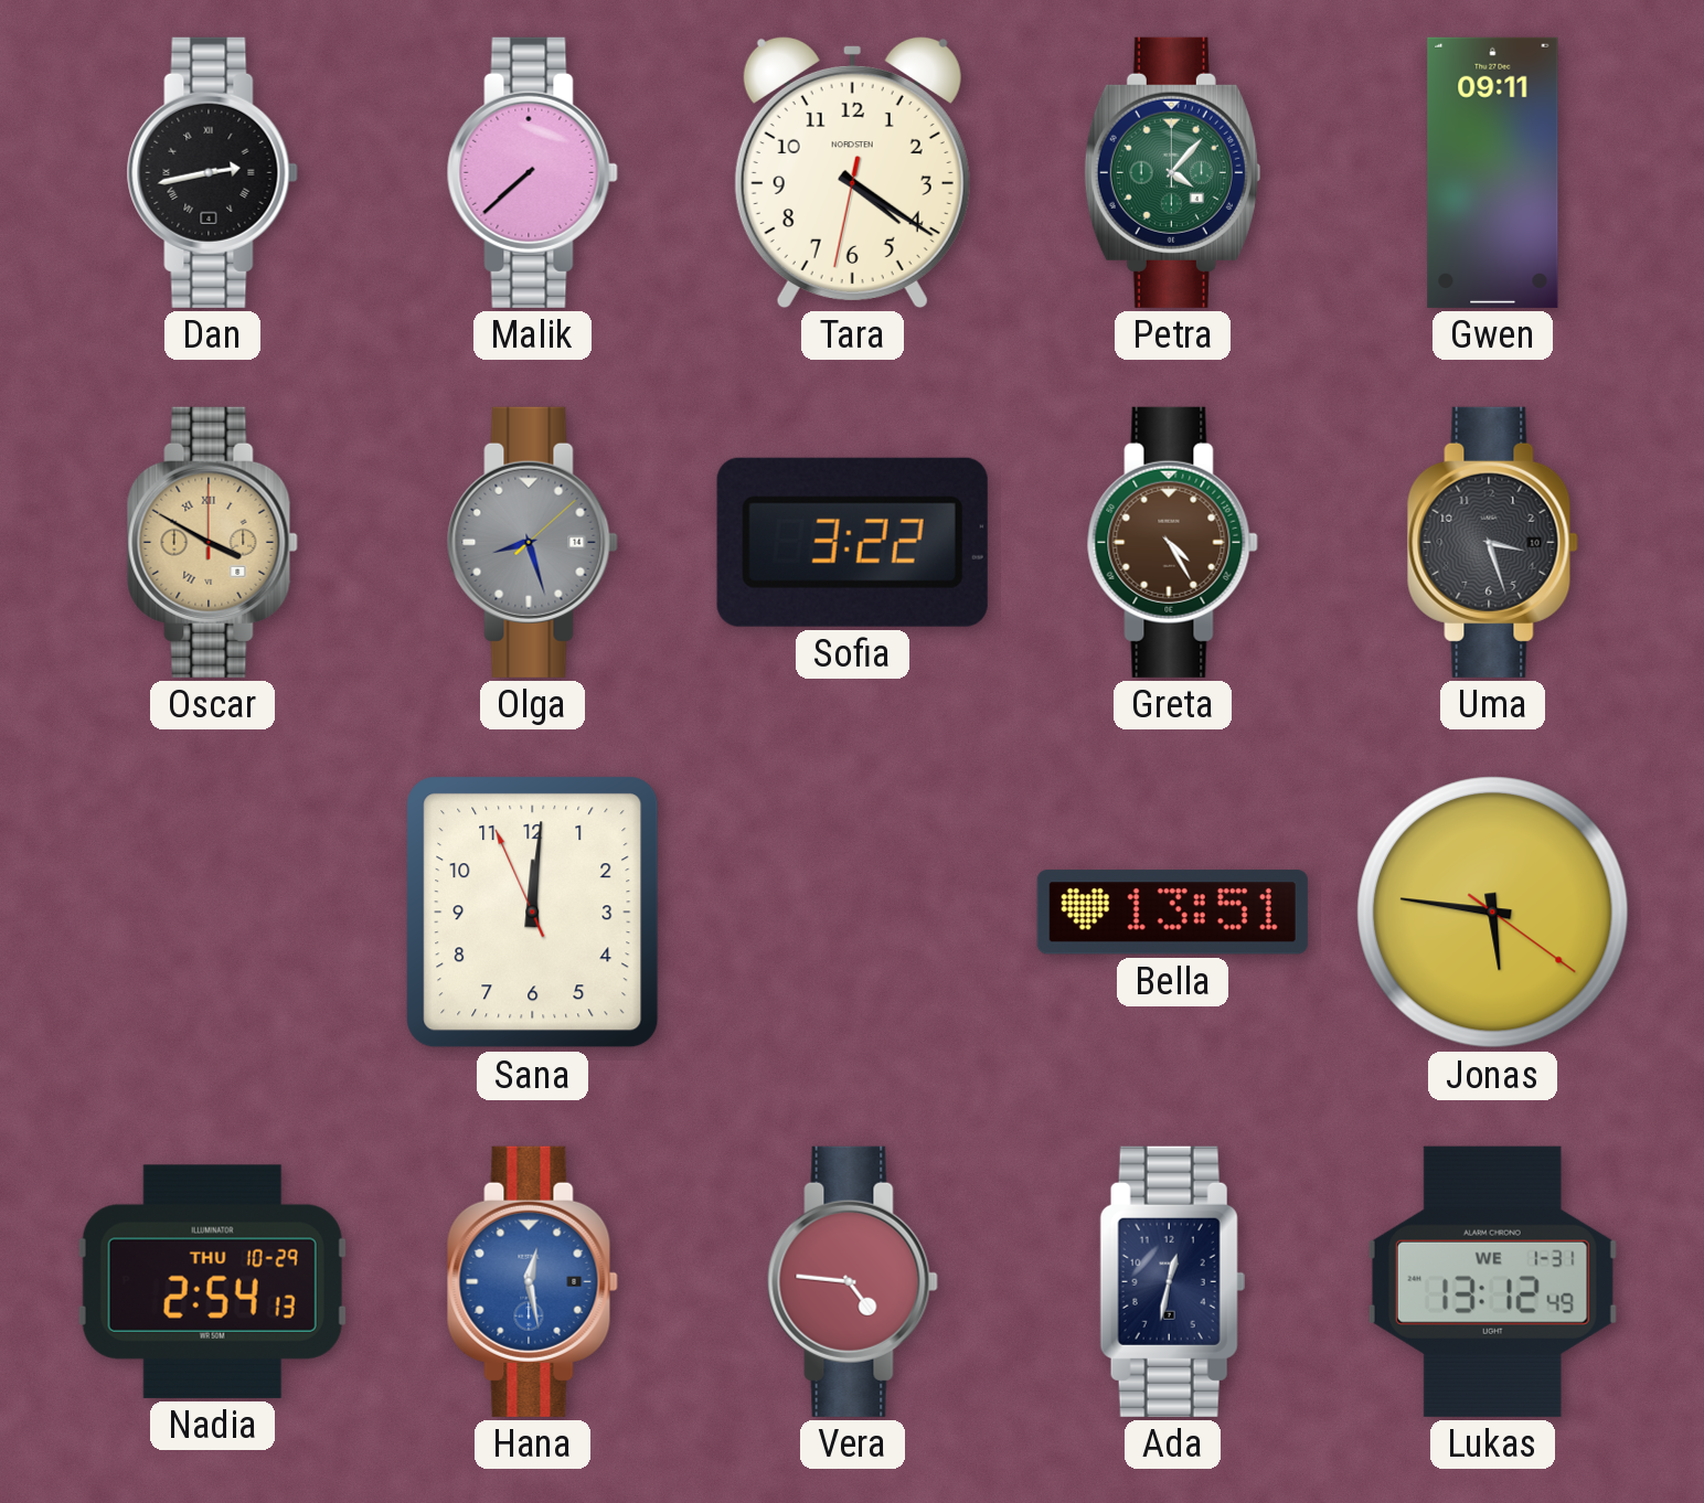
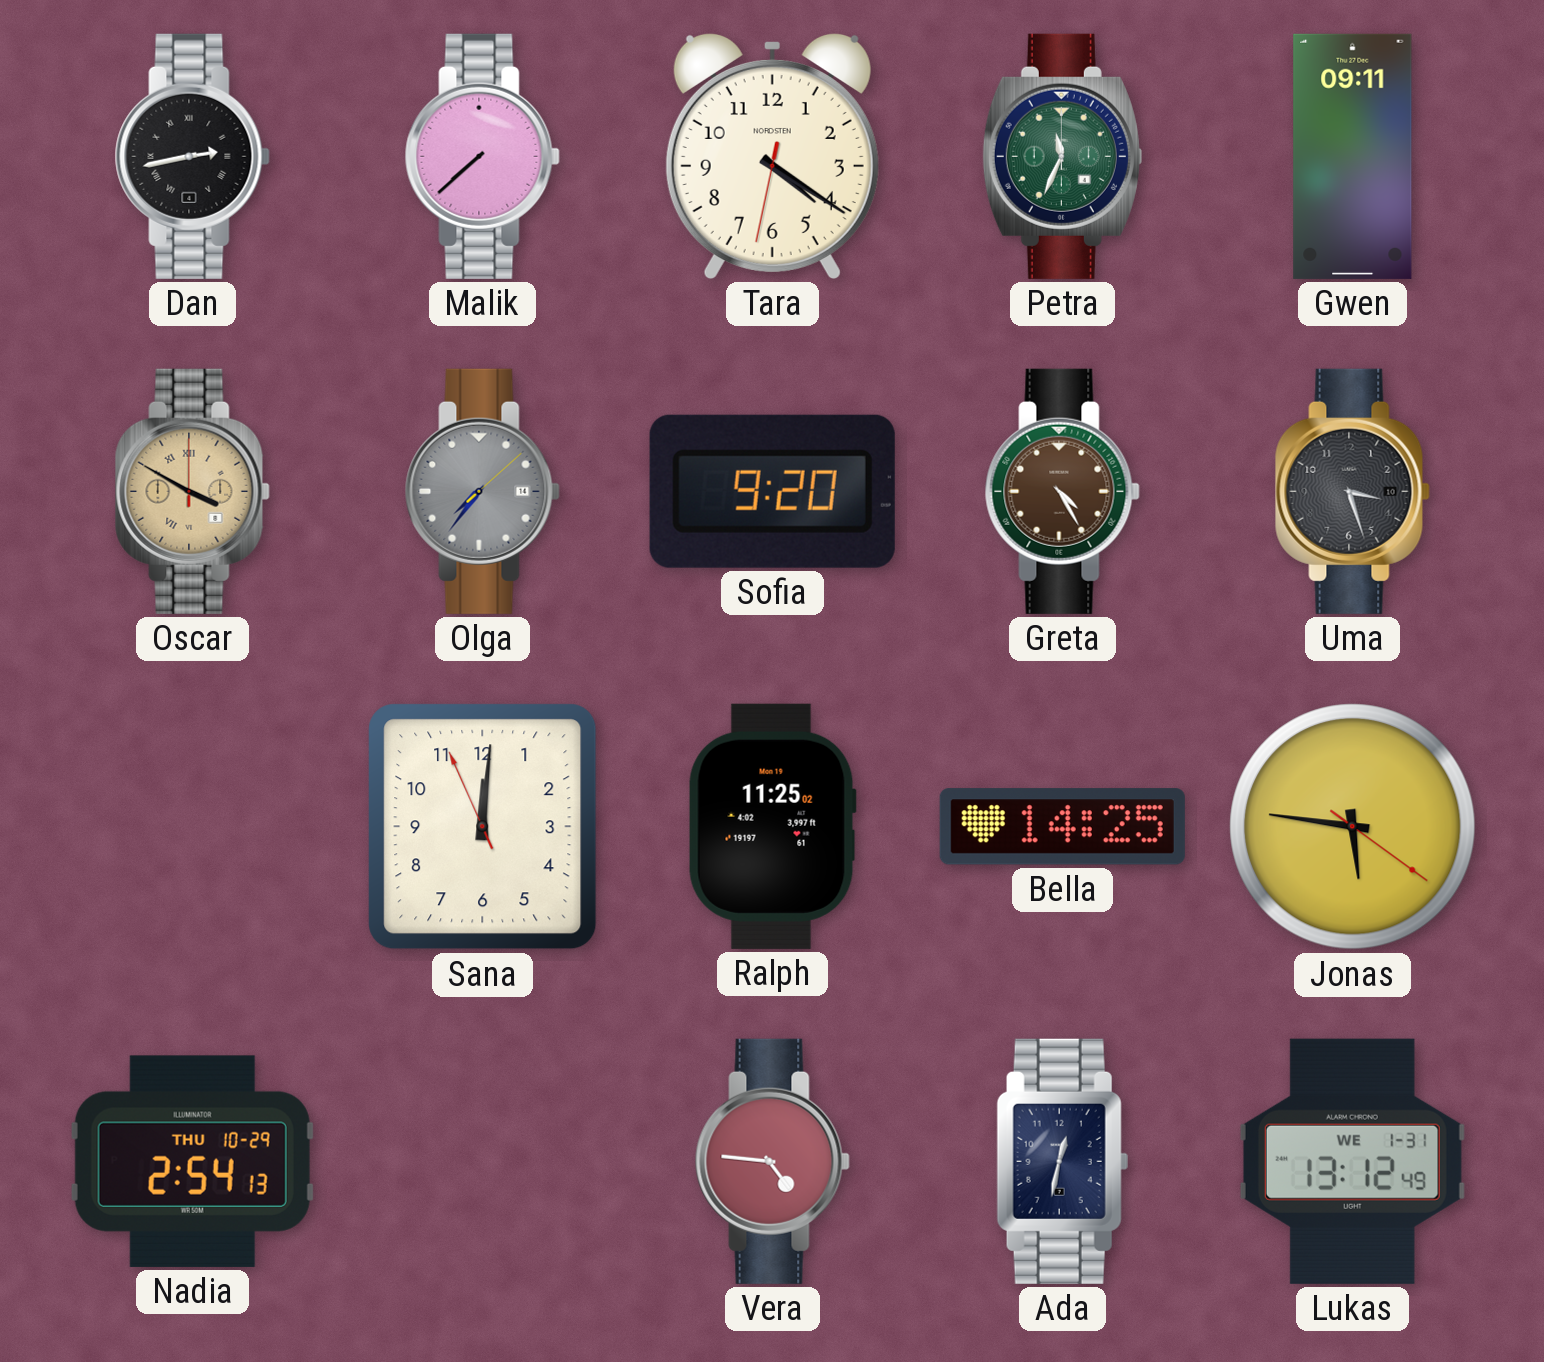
Petra: 4:07 -> 11:34
Olga: 8:27 -> 7:36
Sofia: 3:22 -> 9:20
Ralph: none -> 11:25
Bella: 13:51 -> 14:25
Hana: 12:28 -> none
